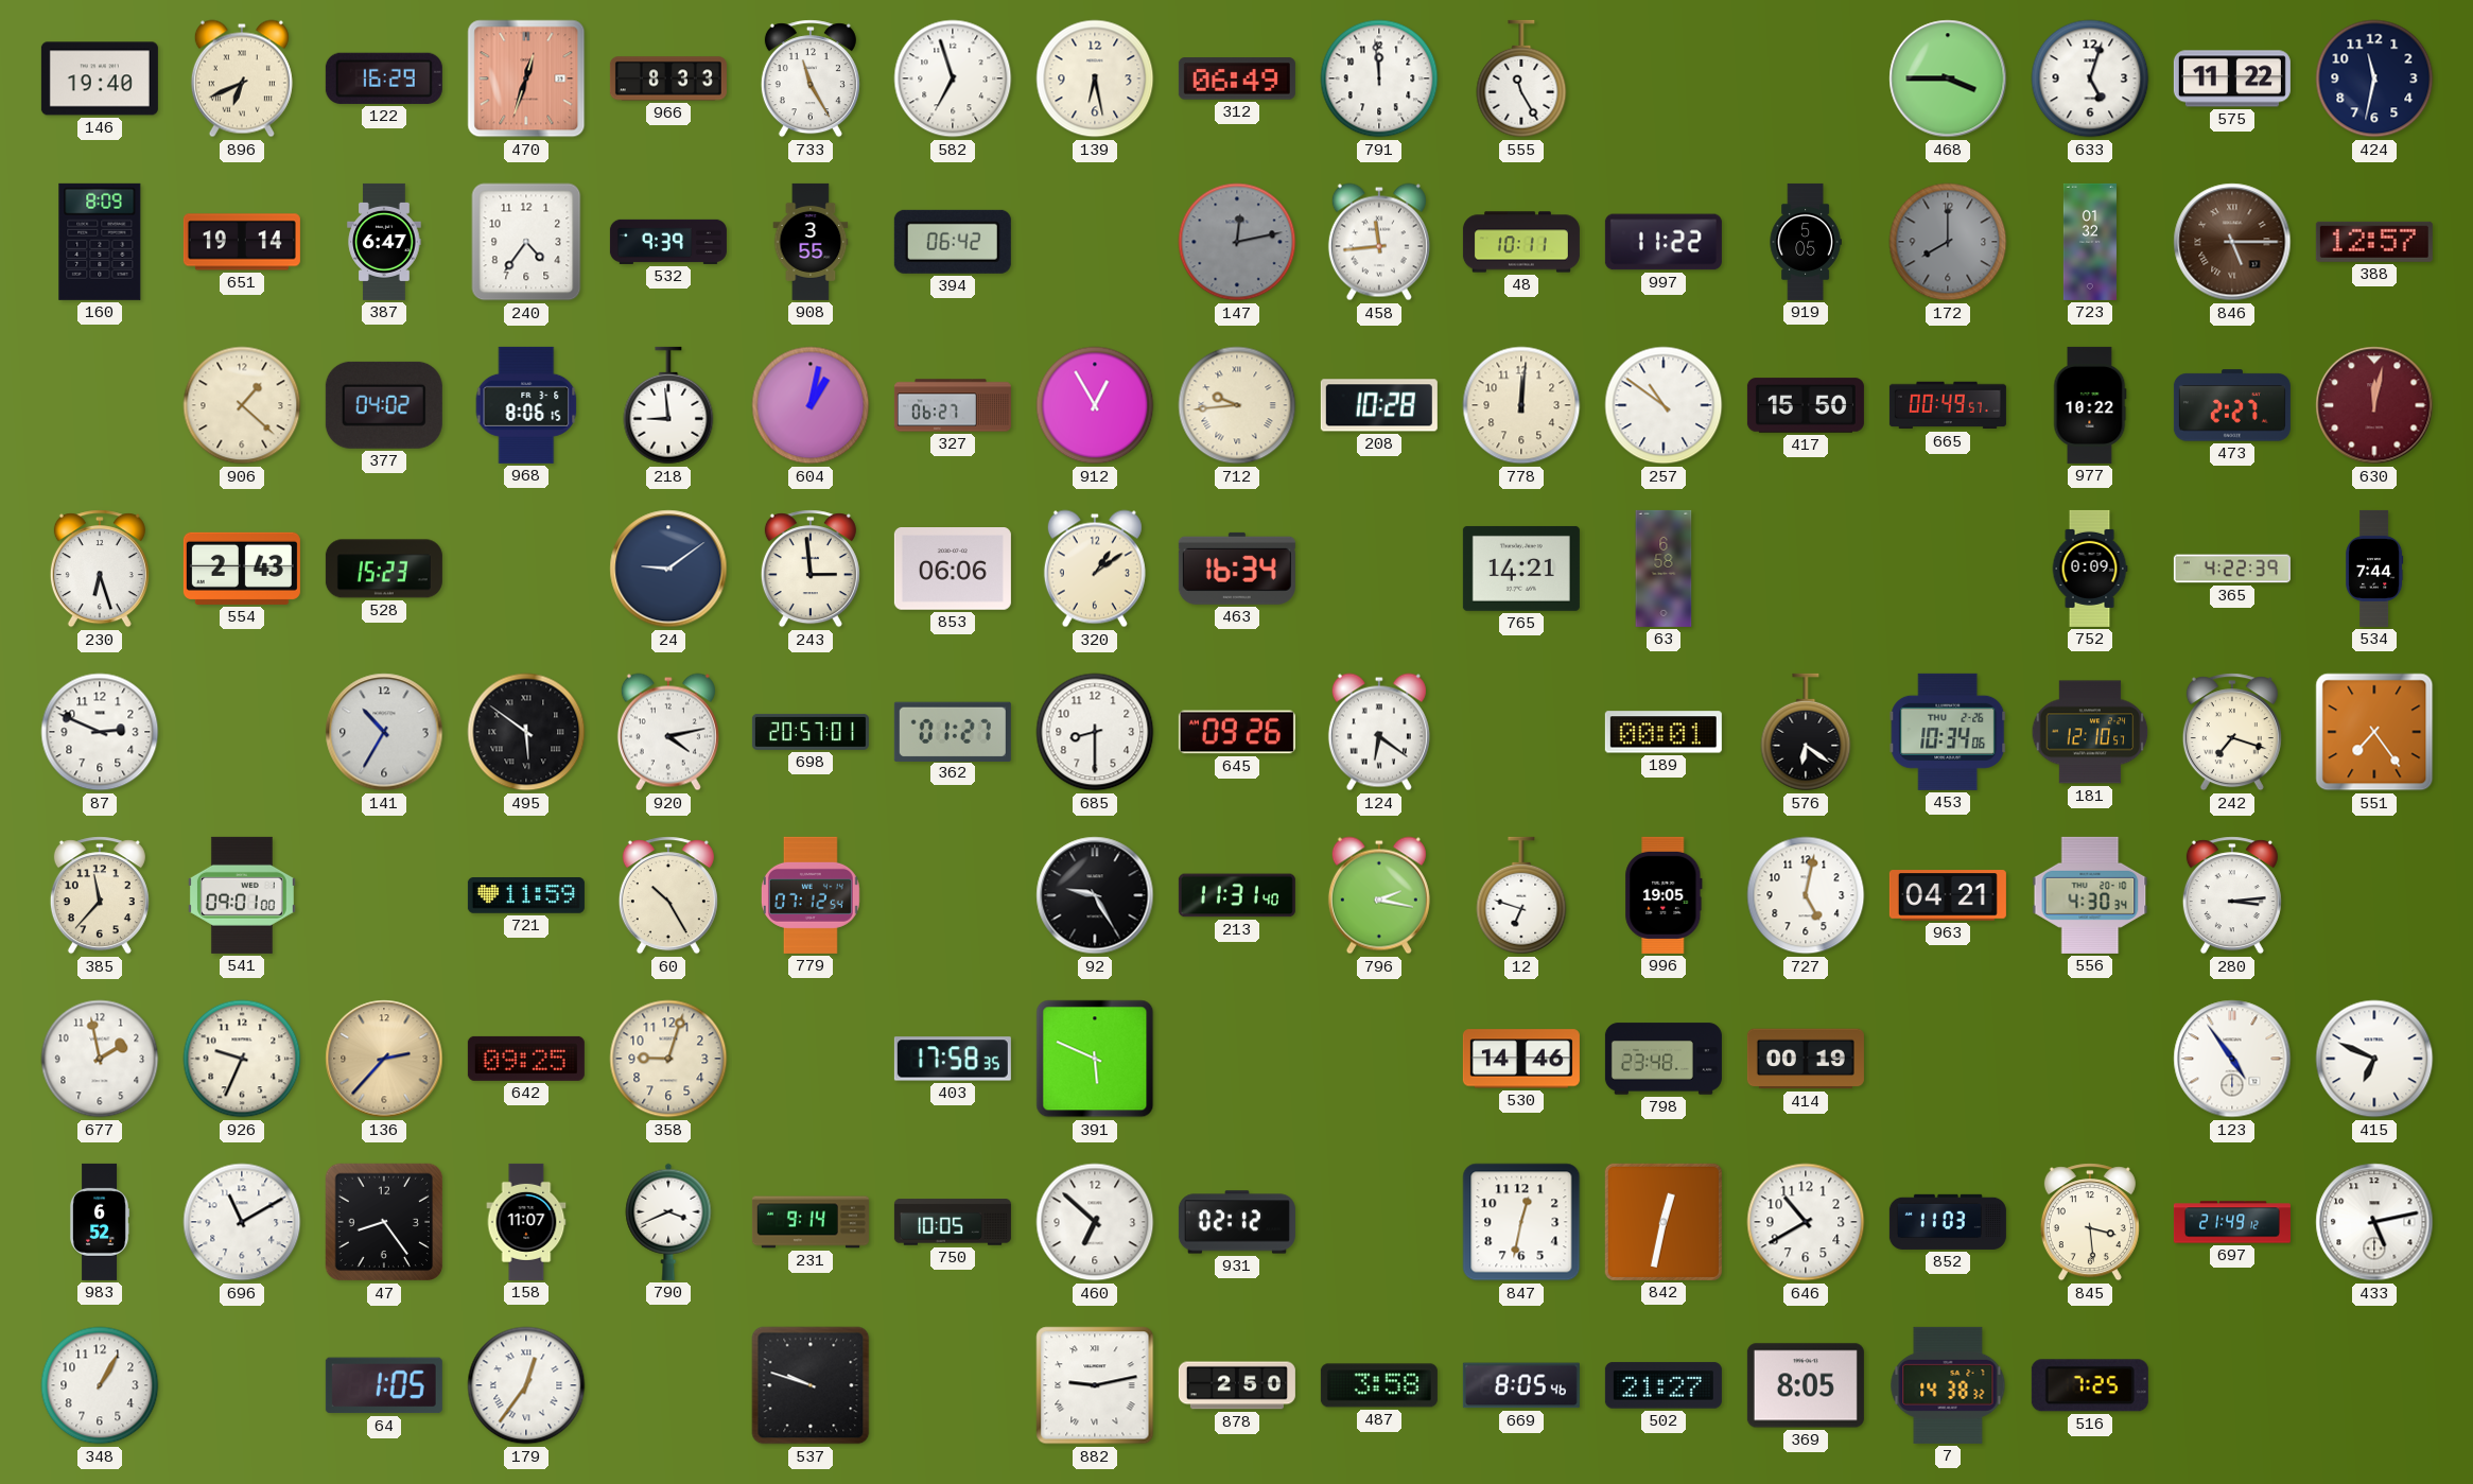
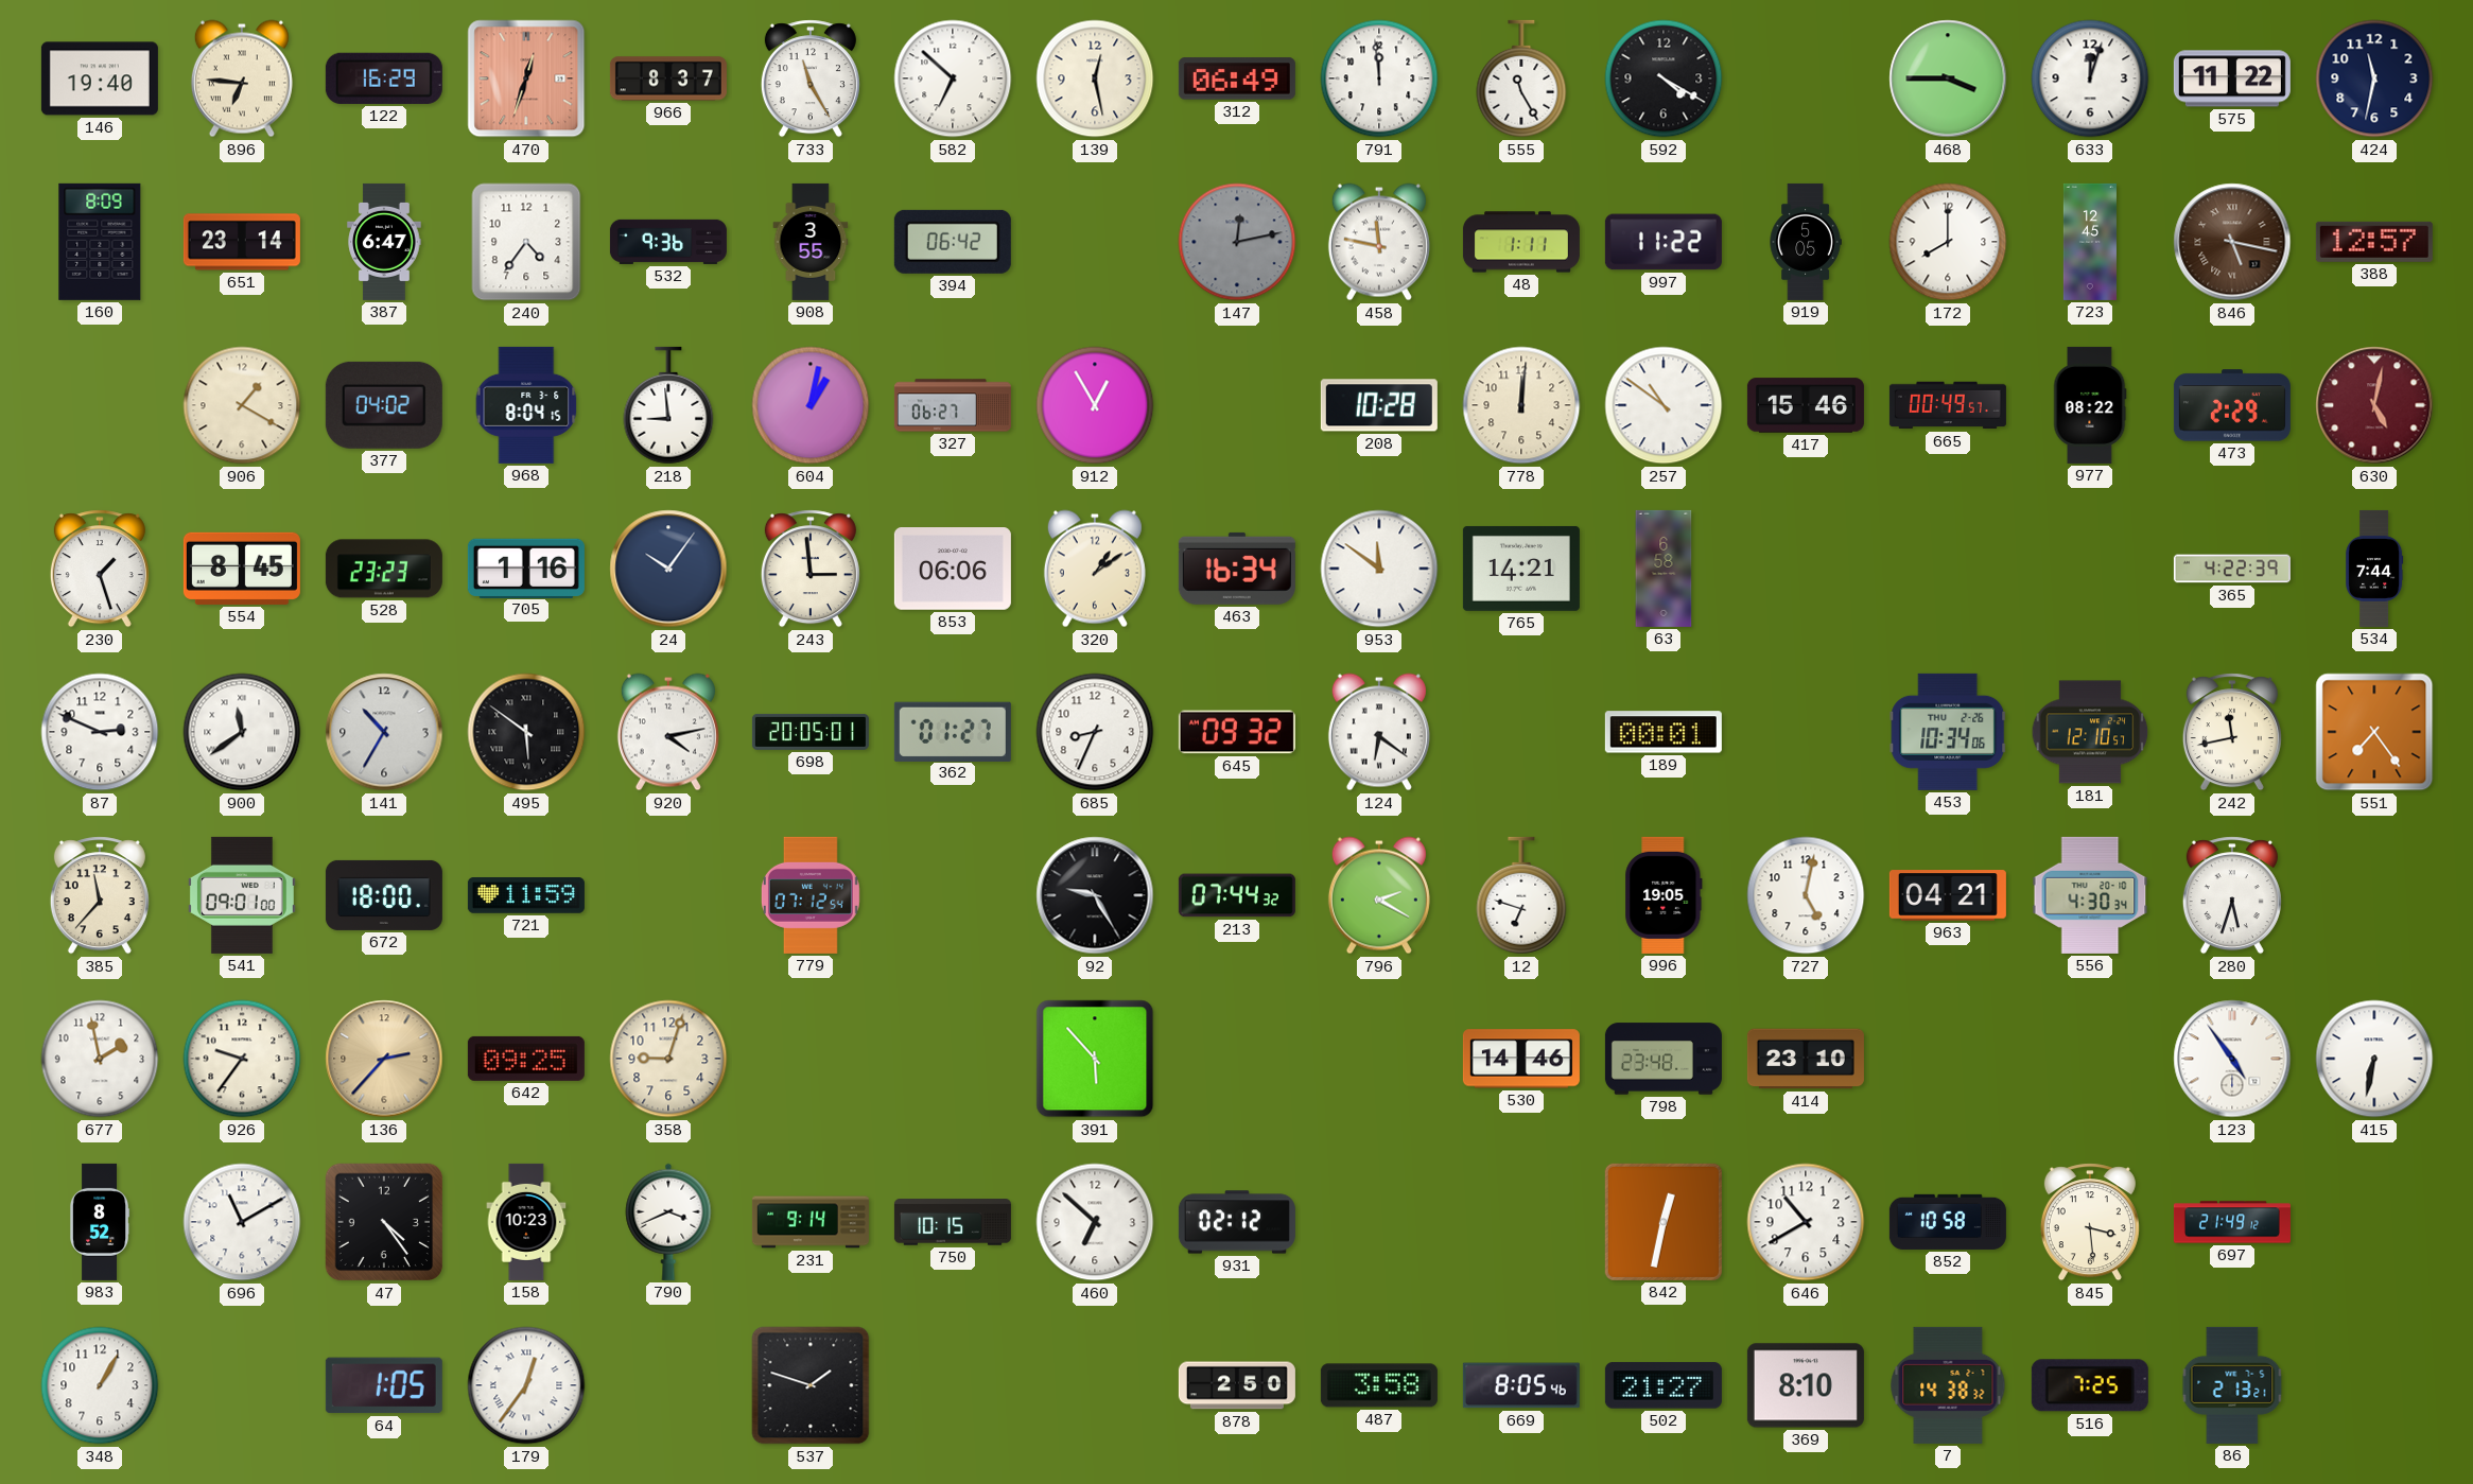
896: 6:41 -> 6:46
966: 8:33 -> 8:37
582: 6:57 -> 6:52
139: 6:28 -> 12:28
592: none -> 4:20
633: 5:03 -> 12:03
651: 19:14 -> 23:14
532: 9:39 -> 9:36
458: 11:44 -> 11:47
48: 10:11 -> 1:11
172 dial: grey -> white
723: 01:32 -> 12:45
846: 5:15 -> 5:17
906: 1:22 -> 1:20
968: 8:06 -> 8:04
712: 9:44 -> none
417: 15:50 -> 15:46
977: 10:22 -> 08:22
473: 2:27 -> 2:29
630: 12:02 -> 5:02
230: 6:27 -> 1:27
554: 2:43 -> 8:45
528: 15:23 -> 23:23
705: none -> 1:16
24: 9:09 -> 10:06
953: none -> 11:51
752: 0:09 -> none
900: none -> 11:39
698: 20:57 -> 20:05
685: 8:30 -> 8:34
645: 09:26 -> 09:32
576: 6:21 -> none
242: 7:18 -> 11:43
672: none -> 18:00
60: 10:25 -> none
213: 11:31 -> 07:44
796: 2:17 -> 2:20
280: 3:14 -> 5:33
926: 9:34 -> 9:36
403: 17:58 -> none
391: 5:49 -> 5:53
414: 00:19 -> 23:10
415: 6:49 -> 6:32
983: 6:52 -> 8:52
47: 8:24 -> 4:24
158: 11:07 -> 10:23
750: 10:05 -> 10:15
847: 12:32 -> none
852: 11:03 -> 10:58
433: 5:13 -> none
537: 9:48 -> 1:48
882: 9:13 -> none
369: 8:05 -> 8:10
86: none -> 2:13
